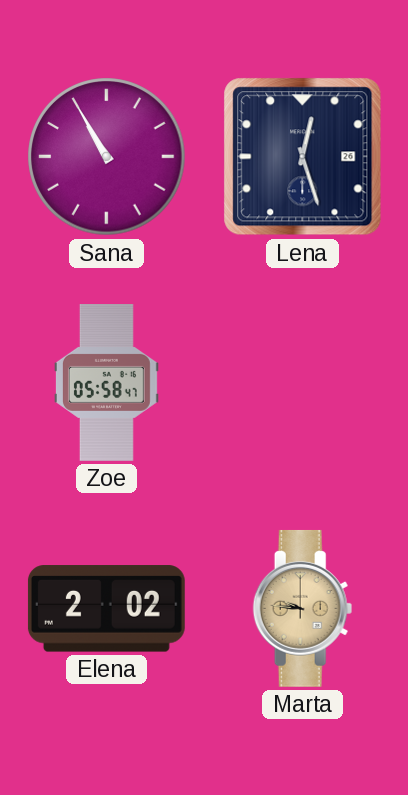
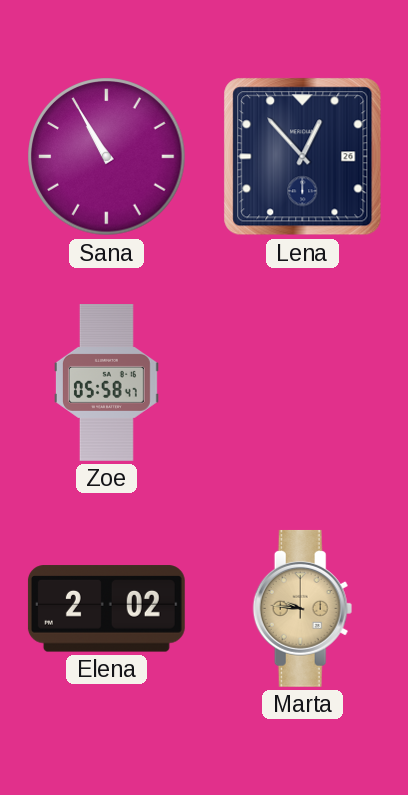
Lena: 12:27 -> 12:53
